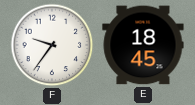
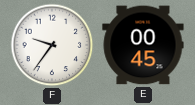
E: 18:45 -> 00:45
